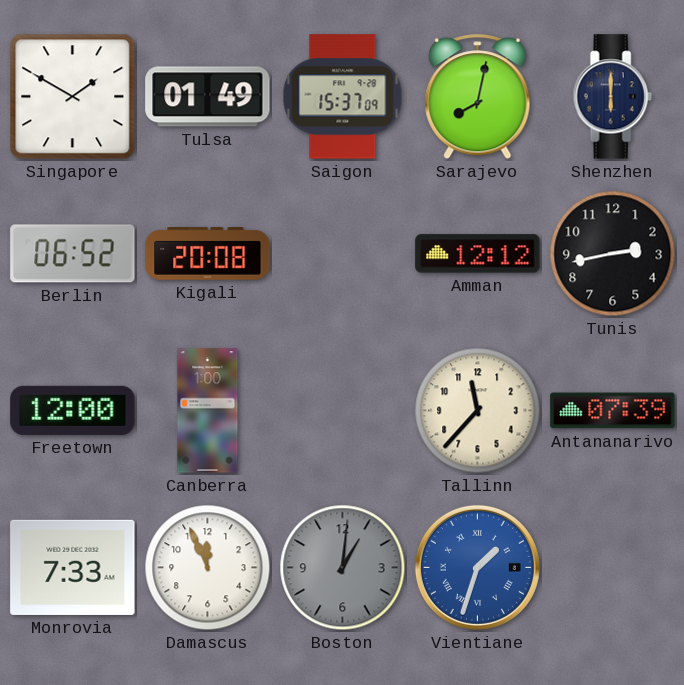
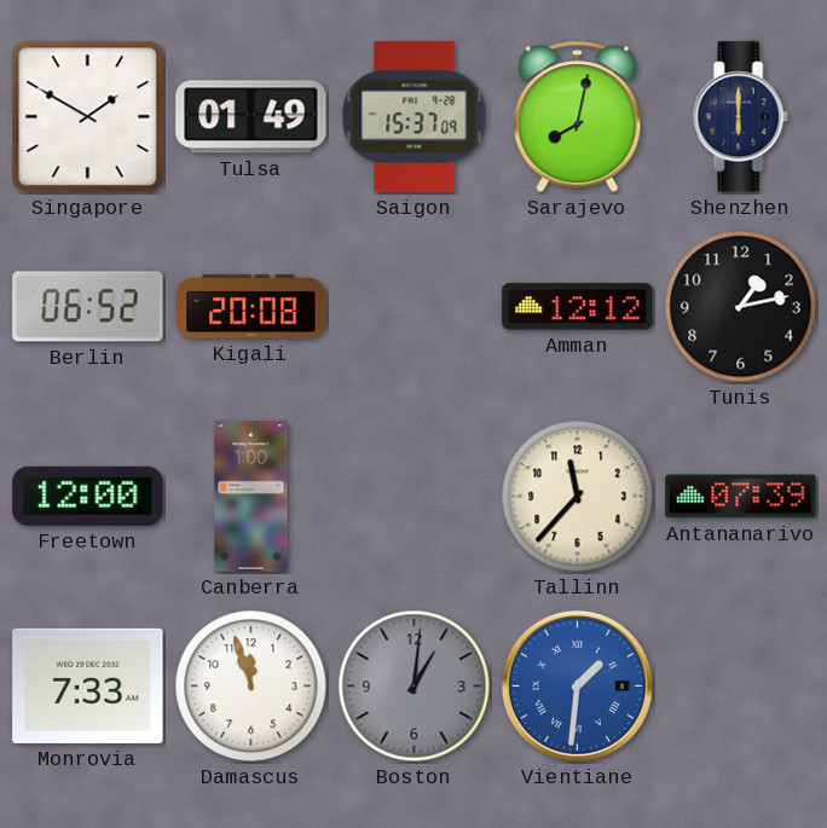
Tunis: 2:43 -> 1:13
Damascus: 11:56 -> 11:57
Vientiane: 1:33 -> 1:31
